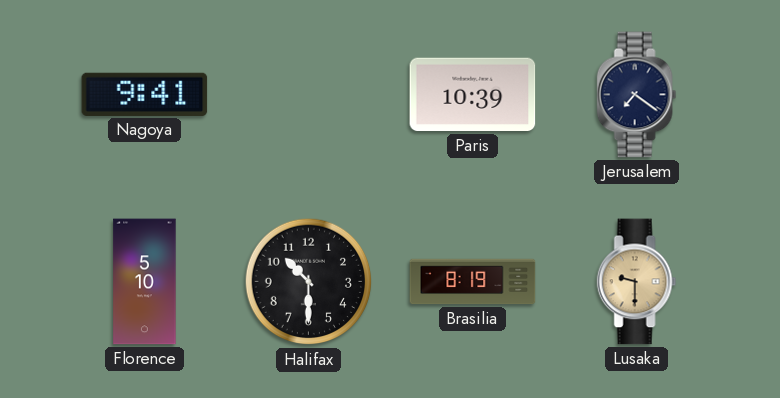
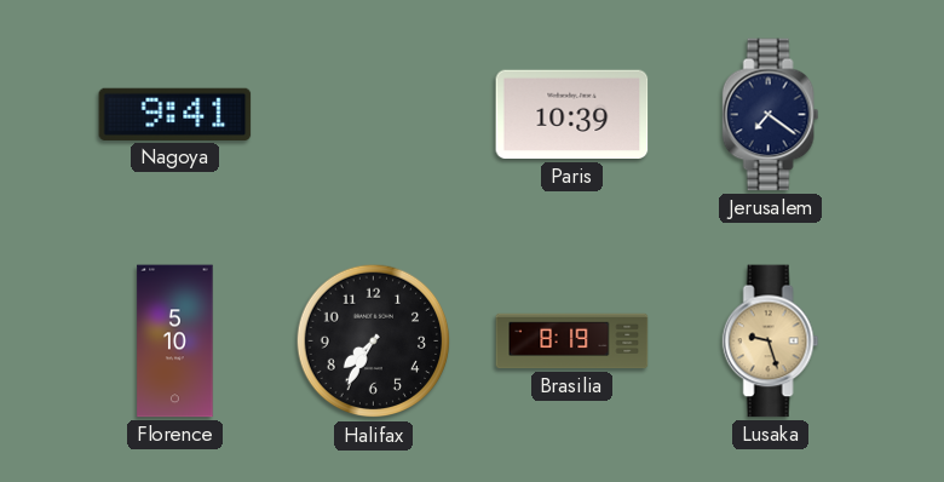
Halifax: 10:30 -> 7:35
Lusaka: 9:30 -> 9:27
